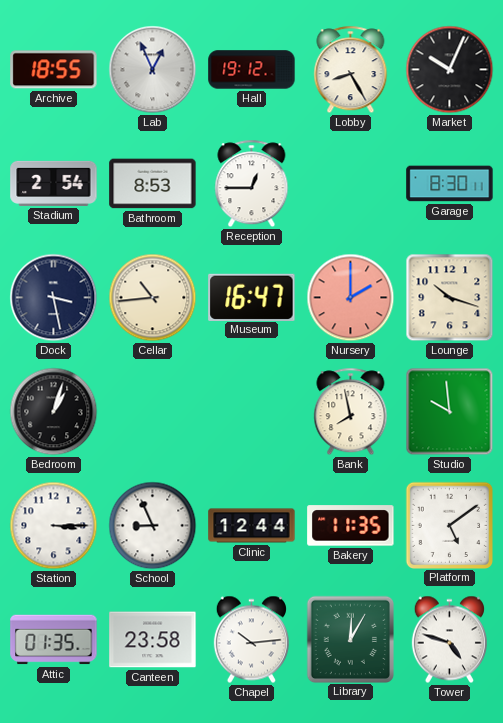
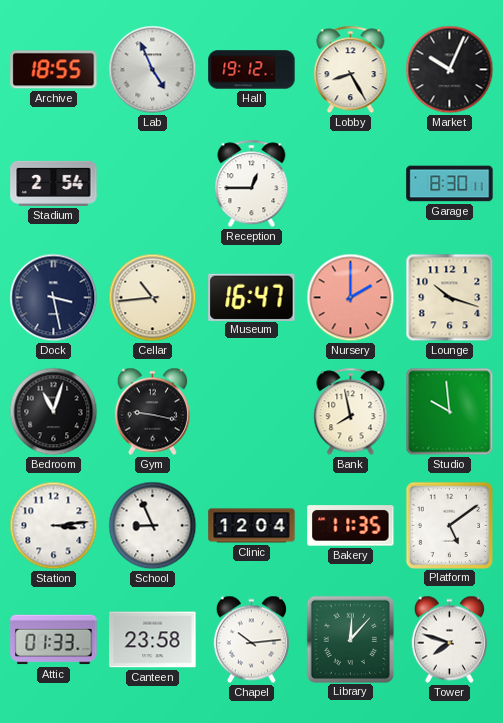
Lab: 12:56 -> 4:56
Bathroom: 8:53 -> none
Bedroom: 1:03 -> 11:03
Gym: none -> 9:17
Station: 3:15 -> 3:14
Clinic: 12:44 -> 12:04
Attic: 01:35 -> 01:33
Library: 12:05 -> 12:07
Tower: 4:48 -> 7:48
